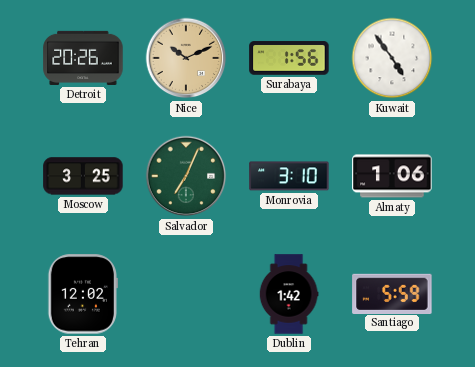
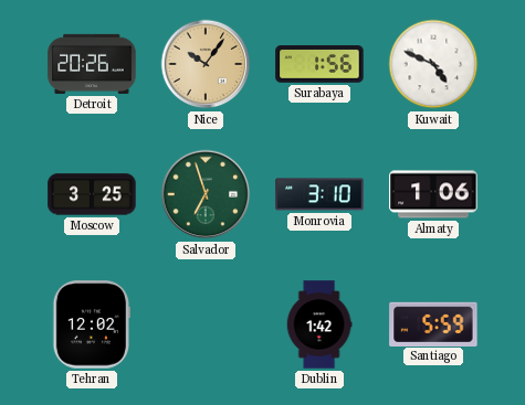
Nice: 10:11 -> 10:06
Kuwait: 4:54 -> 4:49
Salvador: 7:04 -> 6:57
